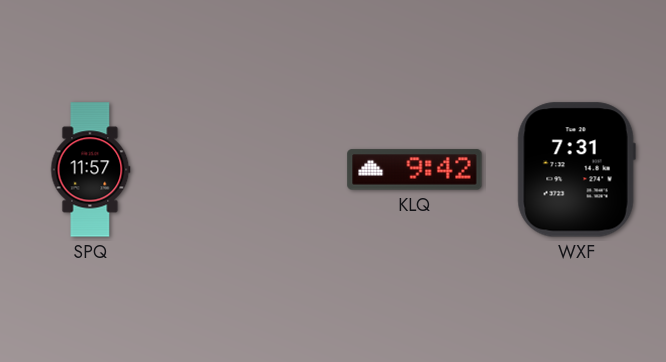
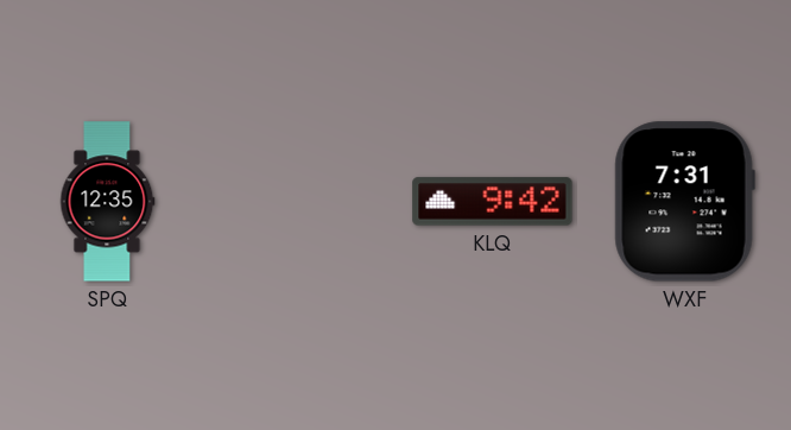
SPQ: 11:57 -> 12:35
